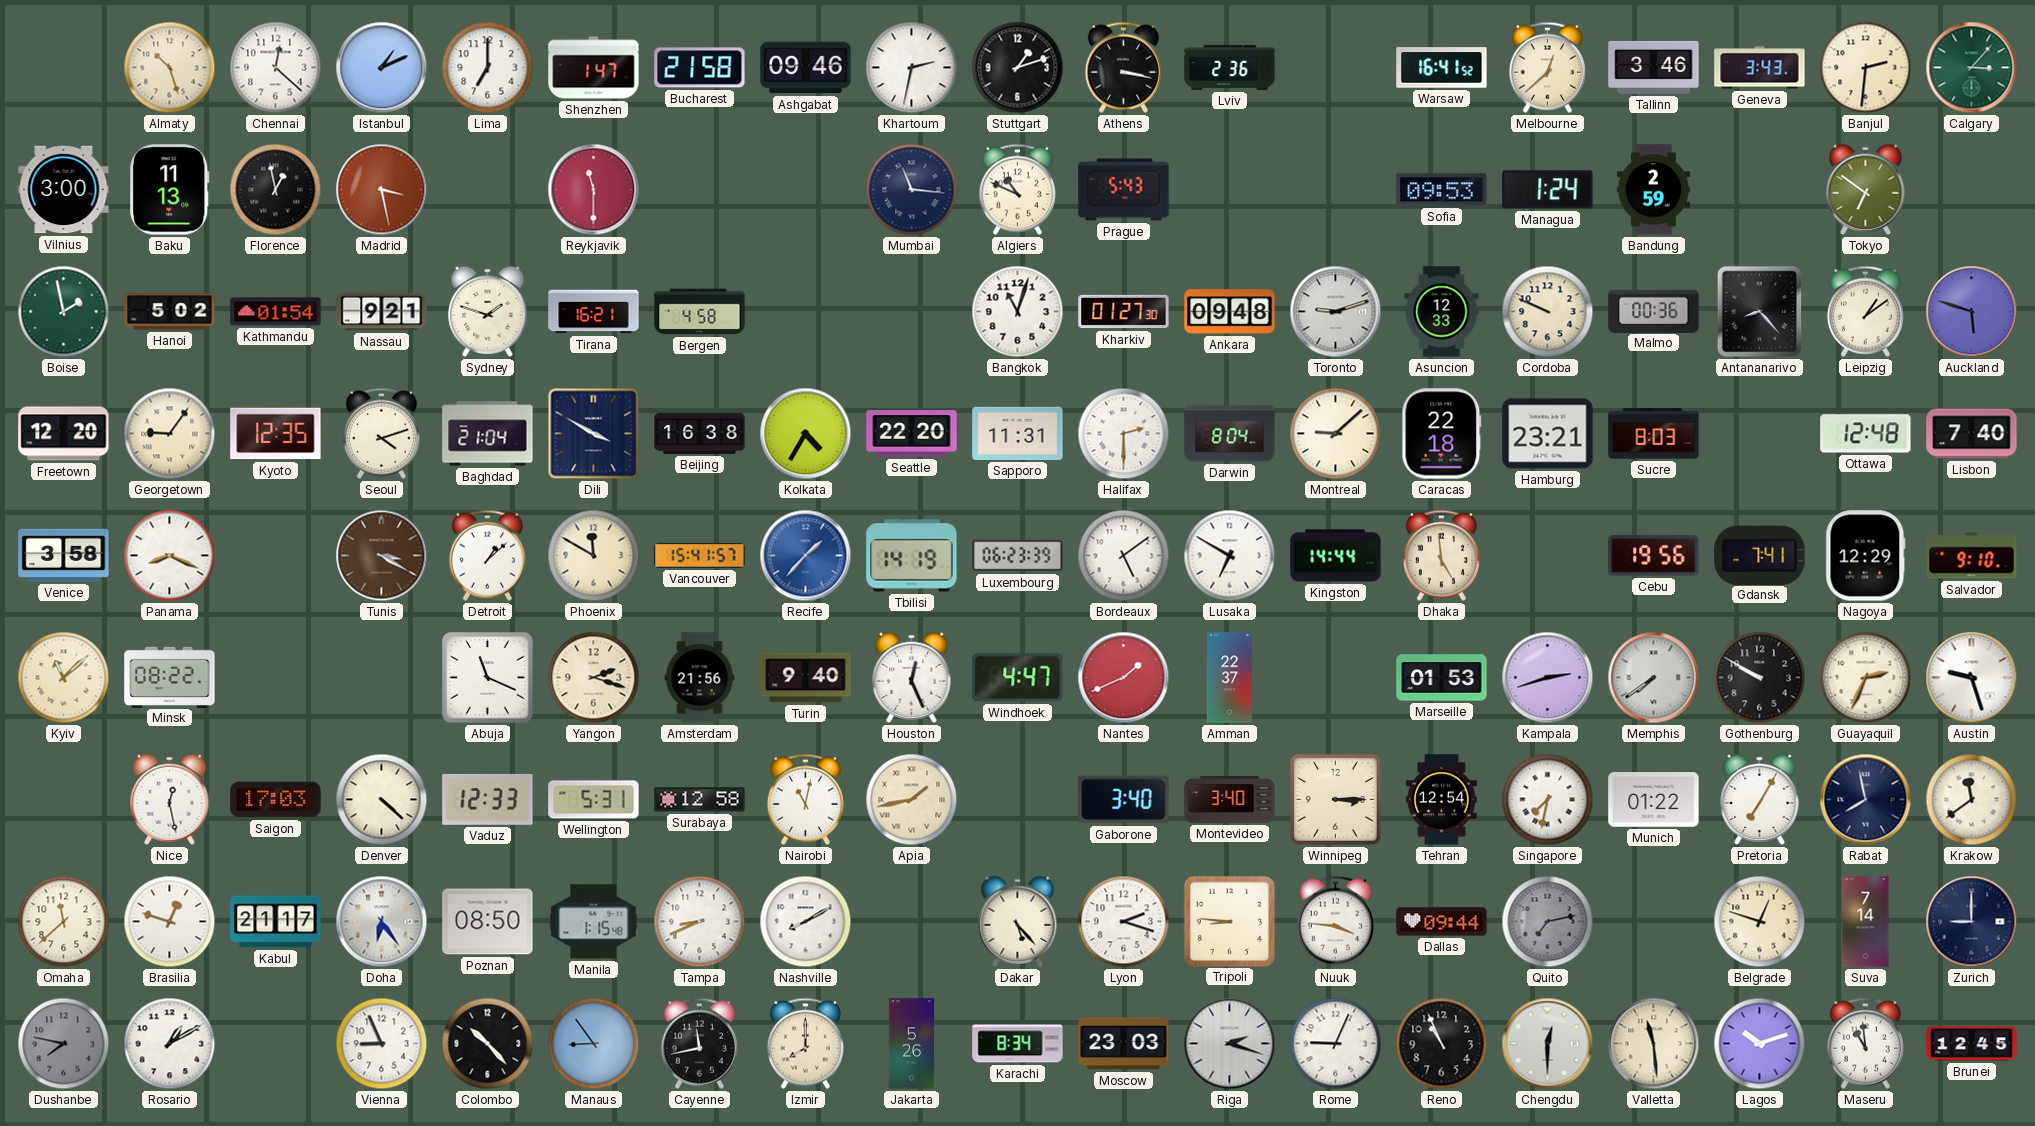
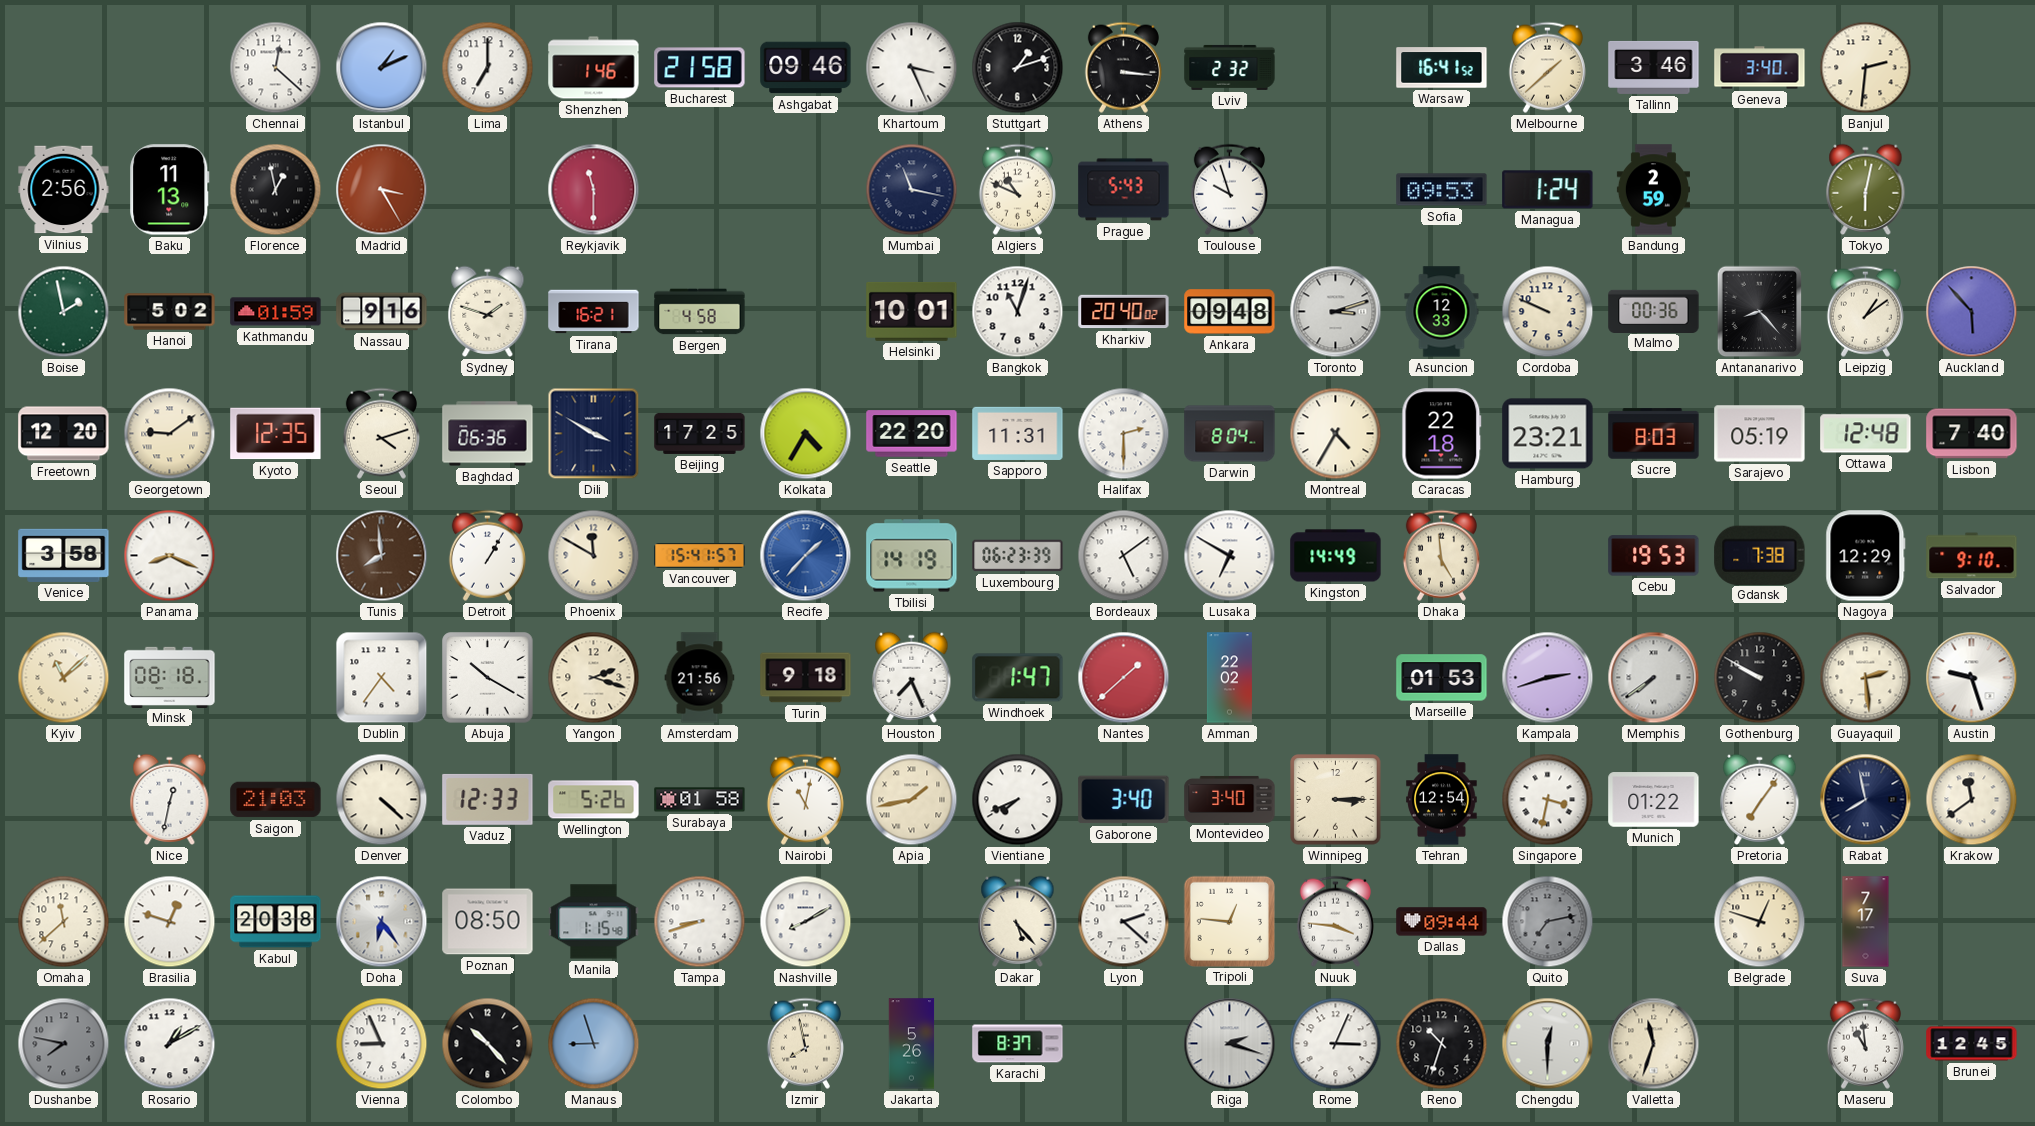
Almaty: 10:27 -> none
Shenzhen: 1:47 -> 1:46
Khartoum: 2:32 -> 3:26
Athens: 3:17 -> 3:16
Lviv: 2:36 -> 2:32
Melbourne: 12:38 -> 1:38
Geneva: 3:43 -> 3:40
Calgary: 3:07 -> none
Vilnius: 3:00 -> 2:56
Madrid: 3:28 -> 3:25
Mumbai: 11:16 -> 11:17
Toulouse: none -> 9:57
Tokyo: 6:51 -> 6:02
Kathmandu: 01:54 -> 01:59
Nassau: 9:21 -> 9:16
Helsinki: none -> 10:01
Kharkiv: 01:27 -> 20:40
Toronto: 9:12 -> 3:12
Auckland: 5:48 -> 5:53
Georgetown: 9:06 -> 9:09
Baghdad: 21:04 -> 06:36
Beijing: 16:38 -> 17:25
Montreal: 9:08 -> 4:35
Sarajevo: none -> 05:19
Tunis: 3:20 -> 7:59
Detroit: 1:08 -> 1:05
Kingston: 14:44 -> 14:49
Cebu: 19:56 -> 19:53
Gdansk: 7:41 -> 7:38
Minsk: 08:22 -> 08:18
Dublin: none -> 4:36
Abuja: 11:19 -> 10:20
Turin: 9:40 -> 9:18
Houston: 12:26 -> 7:26
Windhoek: 4:47 -> 1:47
Nantes: 1:41 -> 1:38
Amman: 22:37 -> 22:02
Guayaquil: 2:34 -> 2:29
Nice: 12:28 -> 12:32
Saigon: 17:03 -> 21:03
Wellington: 5:31 -> 5:26
Surabaya: 12:58 -> 01:58
Vientiane: none -> 7:41
Singapore: 7:32 -> 3:32
Pretoria: 7:05 -> 7:06
Kabul: 21:17 -> 20:38
Tampa: 8:41 -> 8:42
Lyon: 2:18 -> 2:22
Tripoli: 8:46 -> 12:46
Suva: 7:14 -> 7:17
Zurich: 9:00 -> none
Manaus: 8:54 -> 8:57
Cayenne: 11:43 -> none
Izmir: 8:00 -> 7:58
Karachi: 8:34 -> 8:37
Moscow: 23:03 -> none
Rome: 9:04 -> 3:04
Reno: 10:56 -> 10:33
Valletta: 11:29 -> 11:33
Lagos: 10:12 -> none
